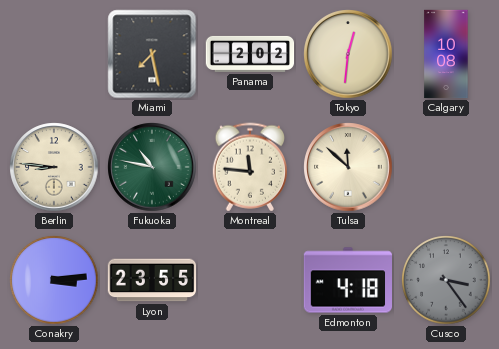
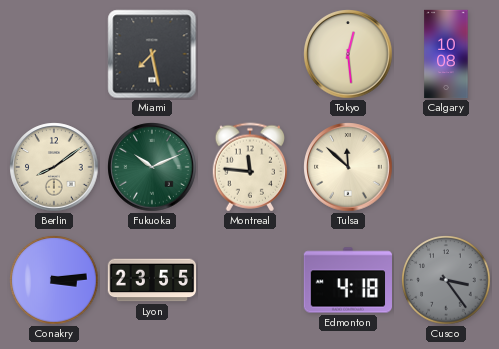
Panama: 2:02 -> none
Tokyo: 12:31 -> 12:29
Berlin: 8:46 -> 8:09
Fukuoka: 10:47 -> 10:11
